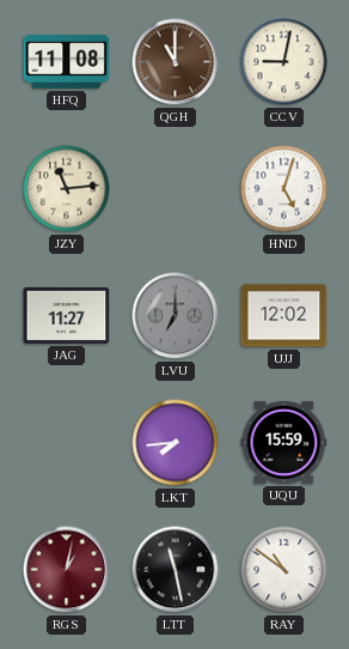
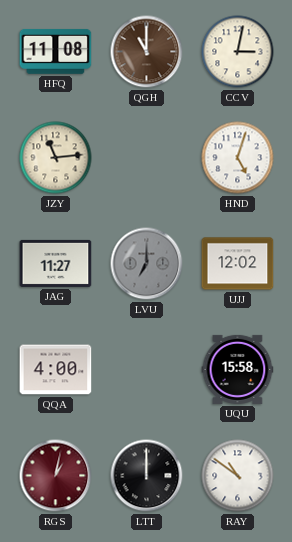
CCV: 9:02 -> 3:02
QQA: none -> 4:00
LKT: 7:44 -> none
UQU: 15:59 -> 15:58
LTT: 11:28 -> 12:00
